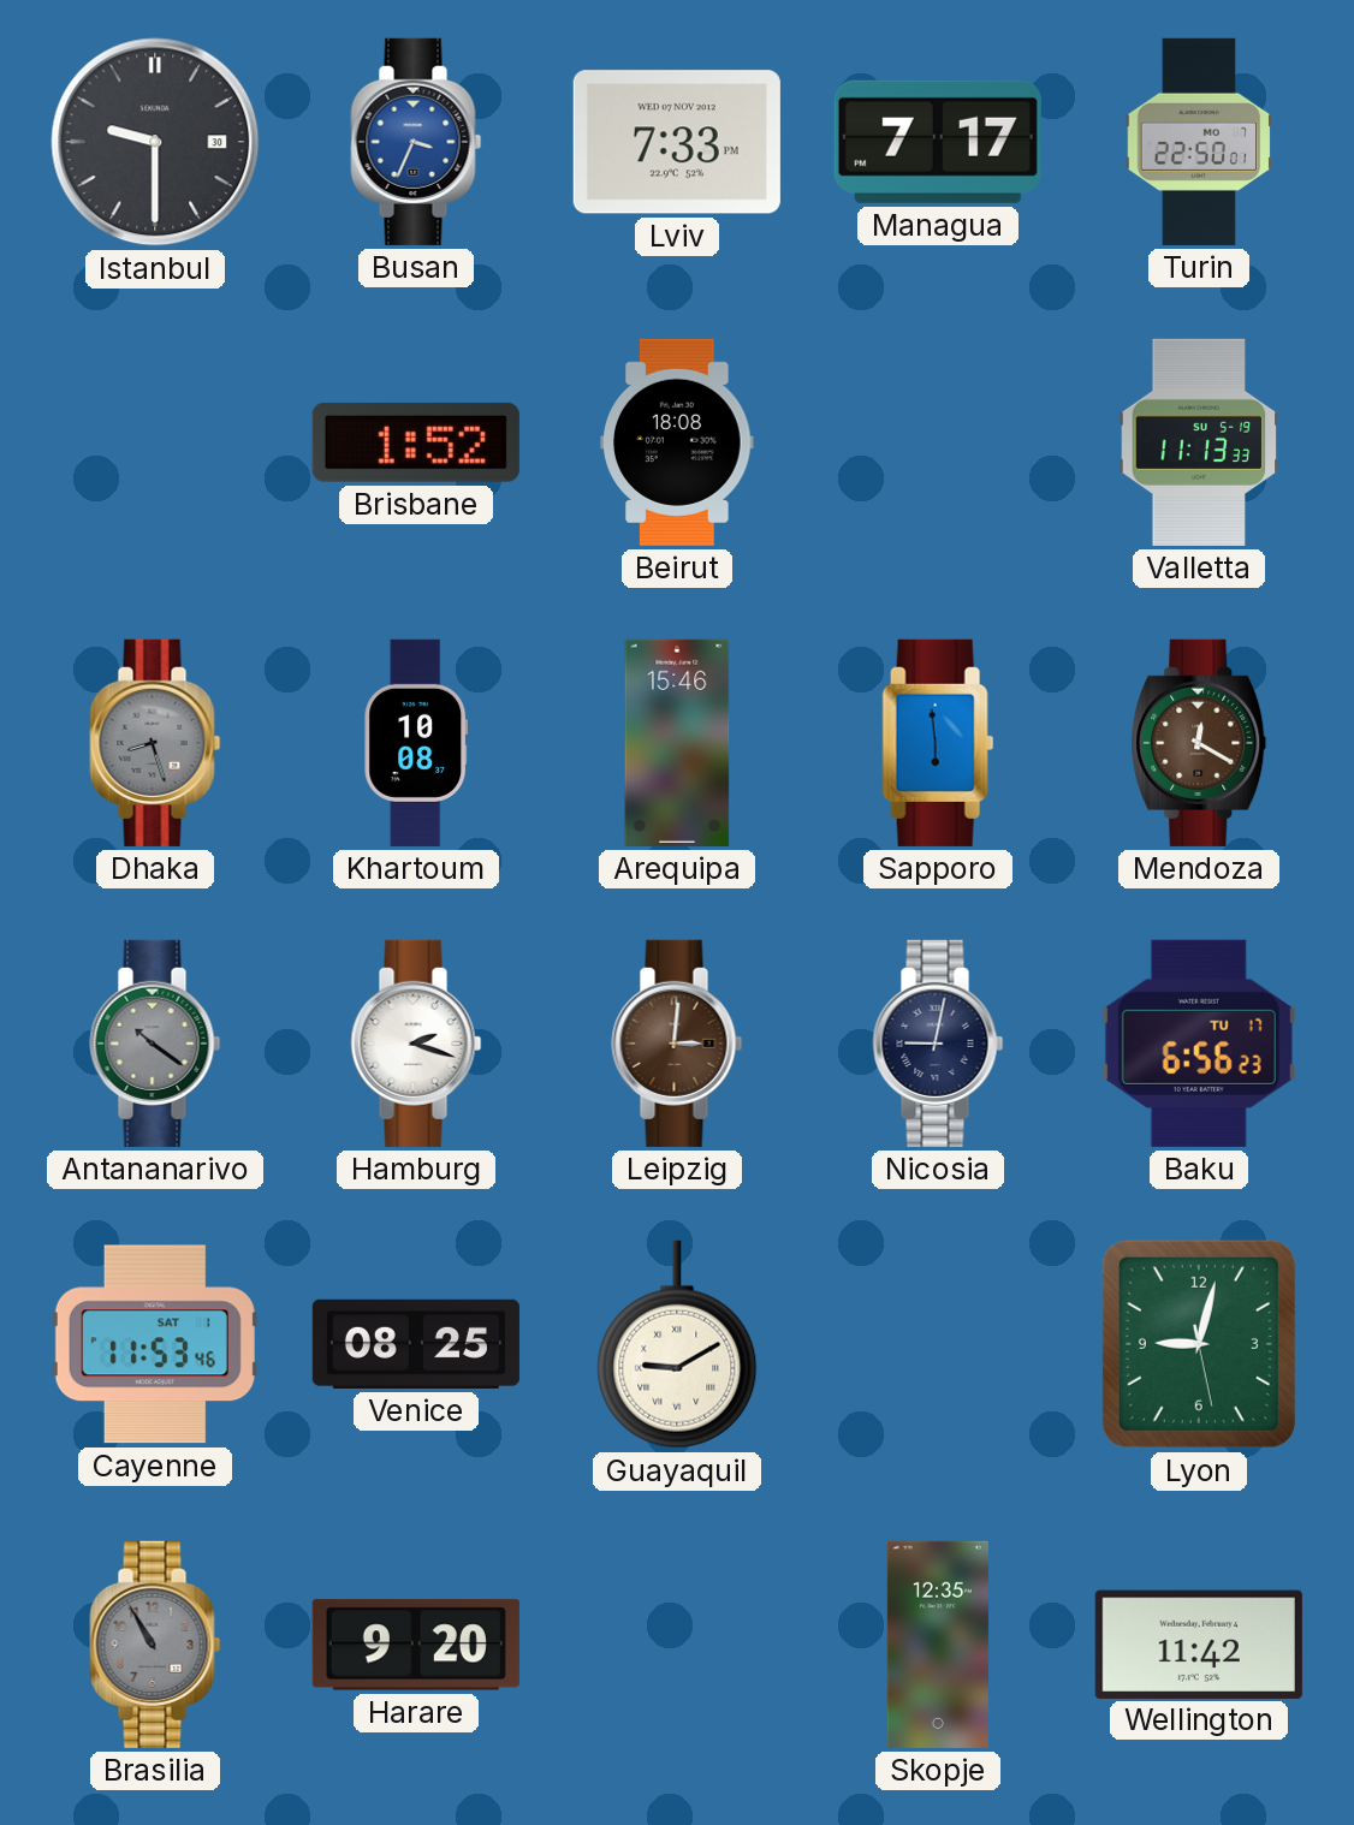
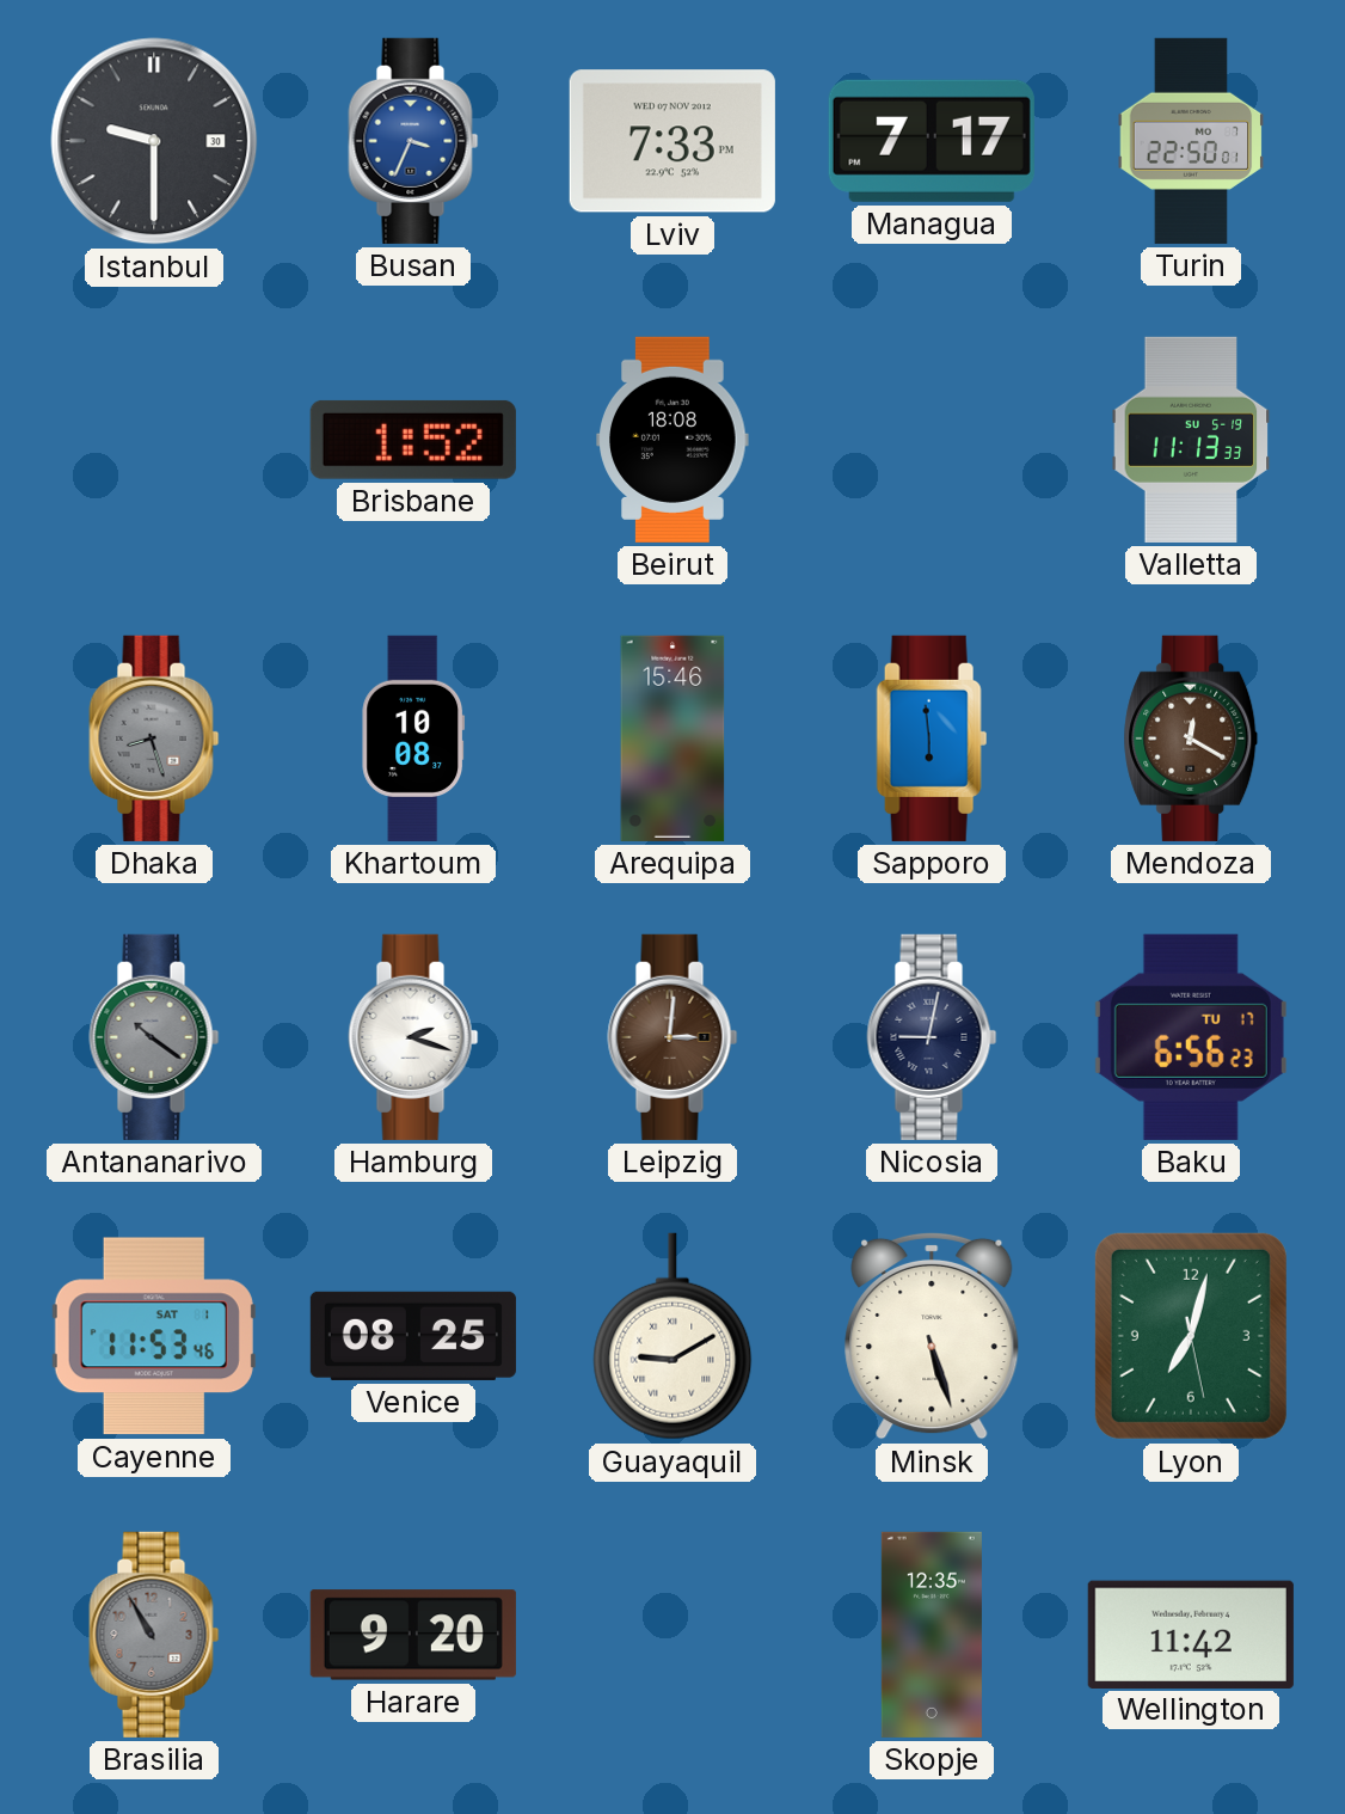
Minsk: none -> 5:27
Lyon: 9:02 -> 7:02
